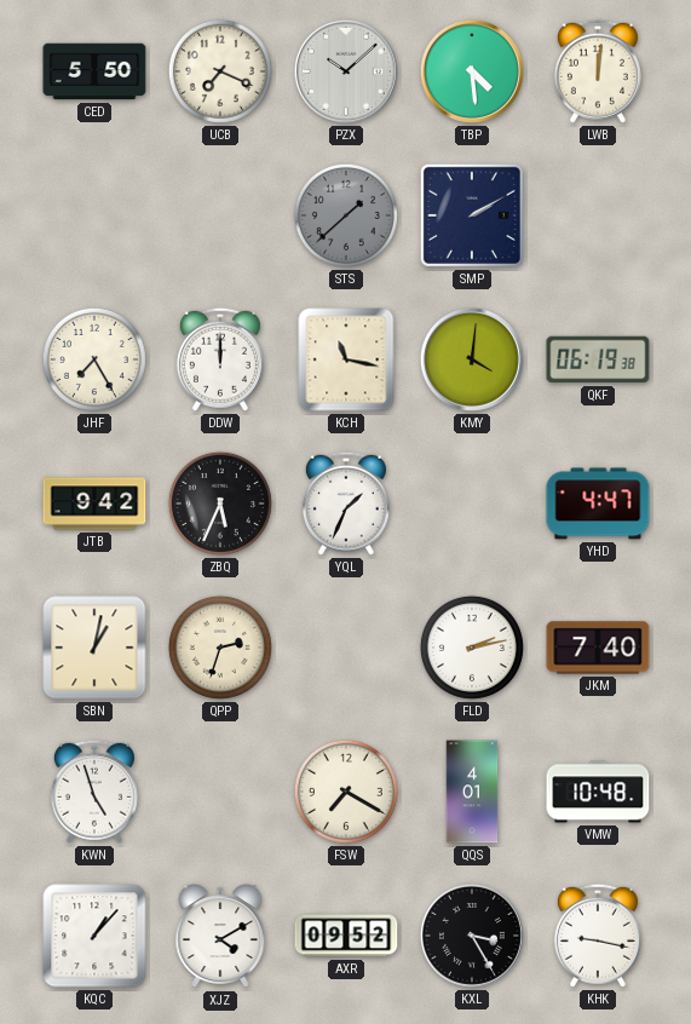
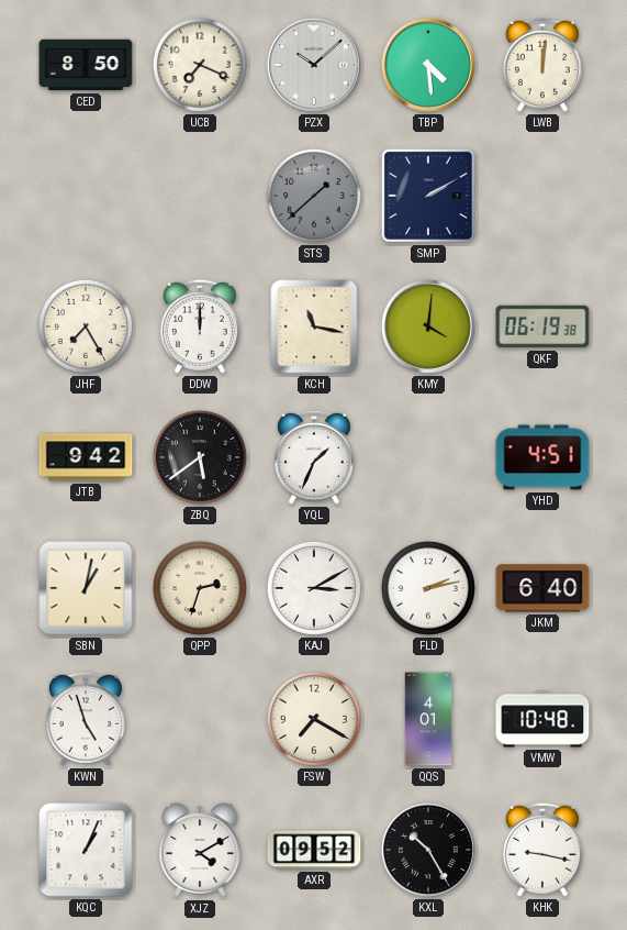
CED: 5:50 -> 8:50
ZBQ: 5:34 -> 5:39
YHD: 4:47 -> 4:51
KAJ: none -> 3:10
JKM: 7:40 -> 6:40
KQC: 1:07 -> 1:04
KXL: 3:25 -> 10:25
